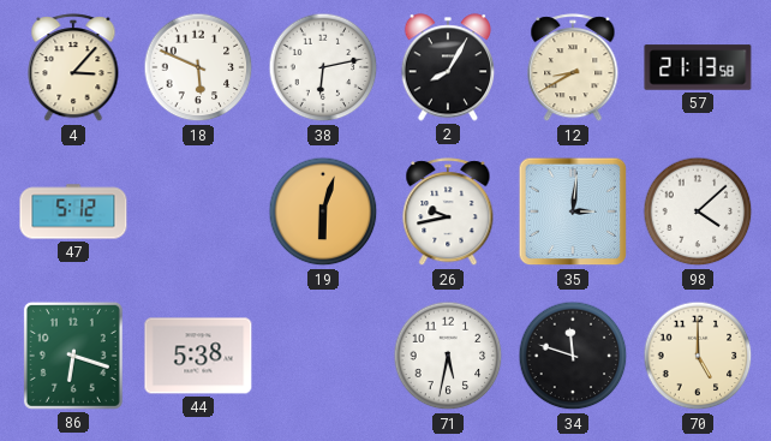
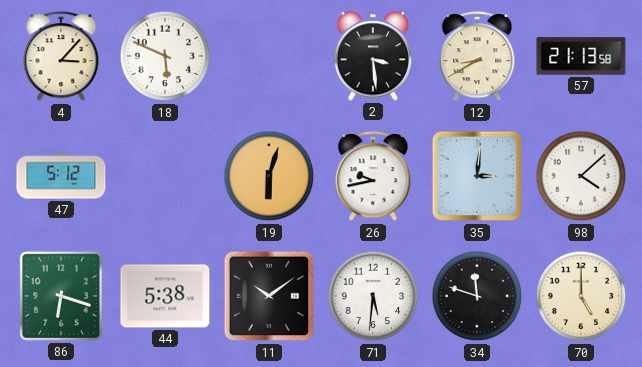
38: 6:13 -> none
2: 8:05 -> 3:29
11: none -> 10:09
71: 5:32 -> 5:31
